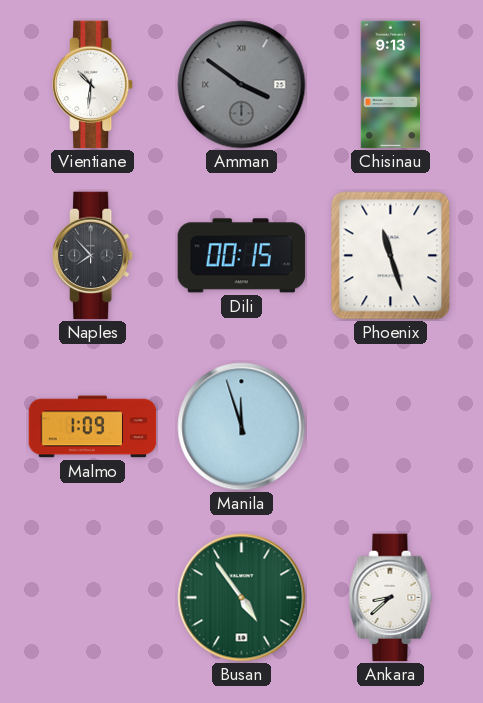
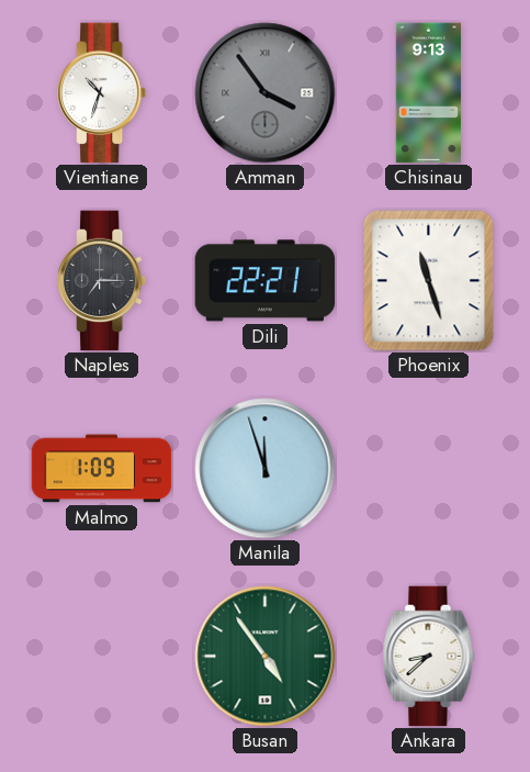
Vientiane: 10:31 -> 10:33
Amman: 3:51 -> 3:54
Naples: 7:53 -> 7:15
Dili: 00:15 -> 22:21
